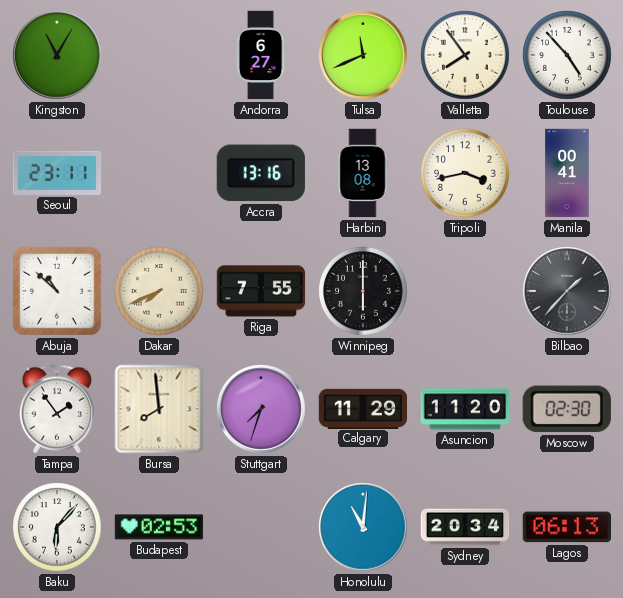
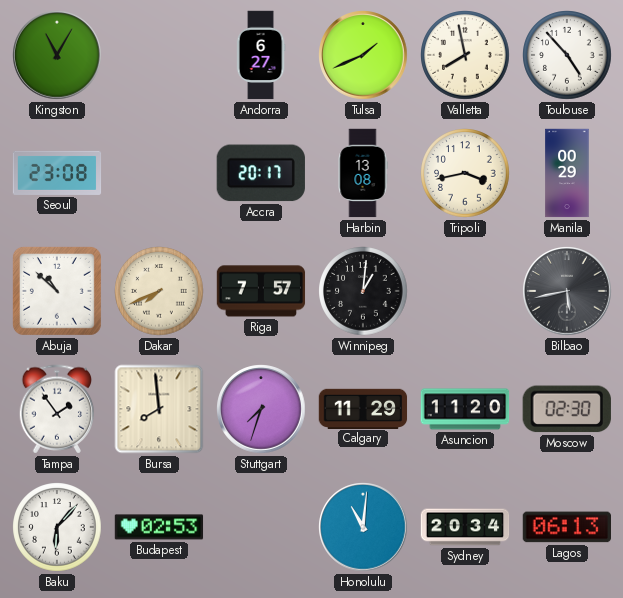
Tulsa: 11:41 -> 1:41
Valletta: 7:54 -> 7:58
Seoul: 23:11 -> 23:08
Accra: 13:16 -> 20:17
Manila: 00:41 -> 00:29
Riga: 7:55 -> 7:57
Winnipeg: 6:00 -> 1:01
Bilbao: 1:37 -> 5:43
